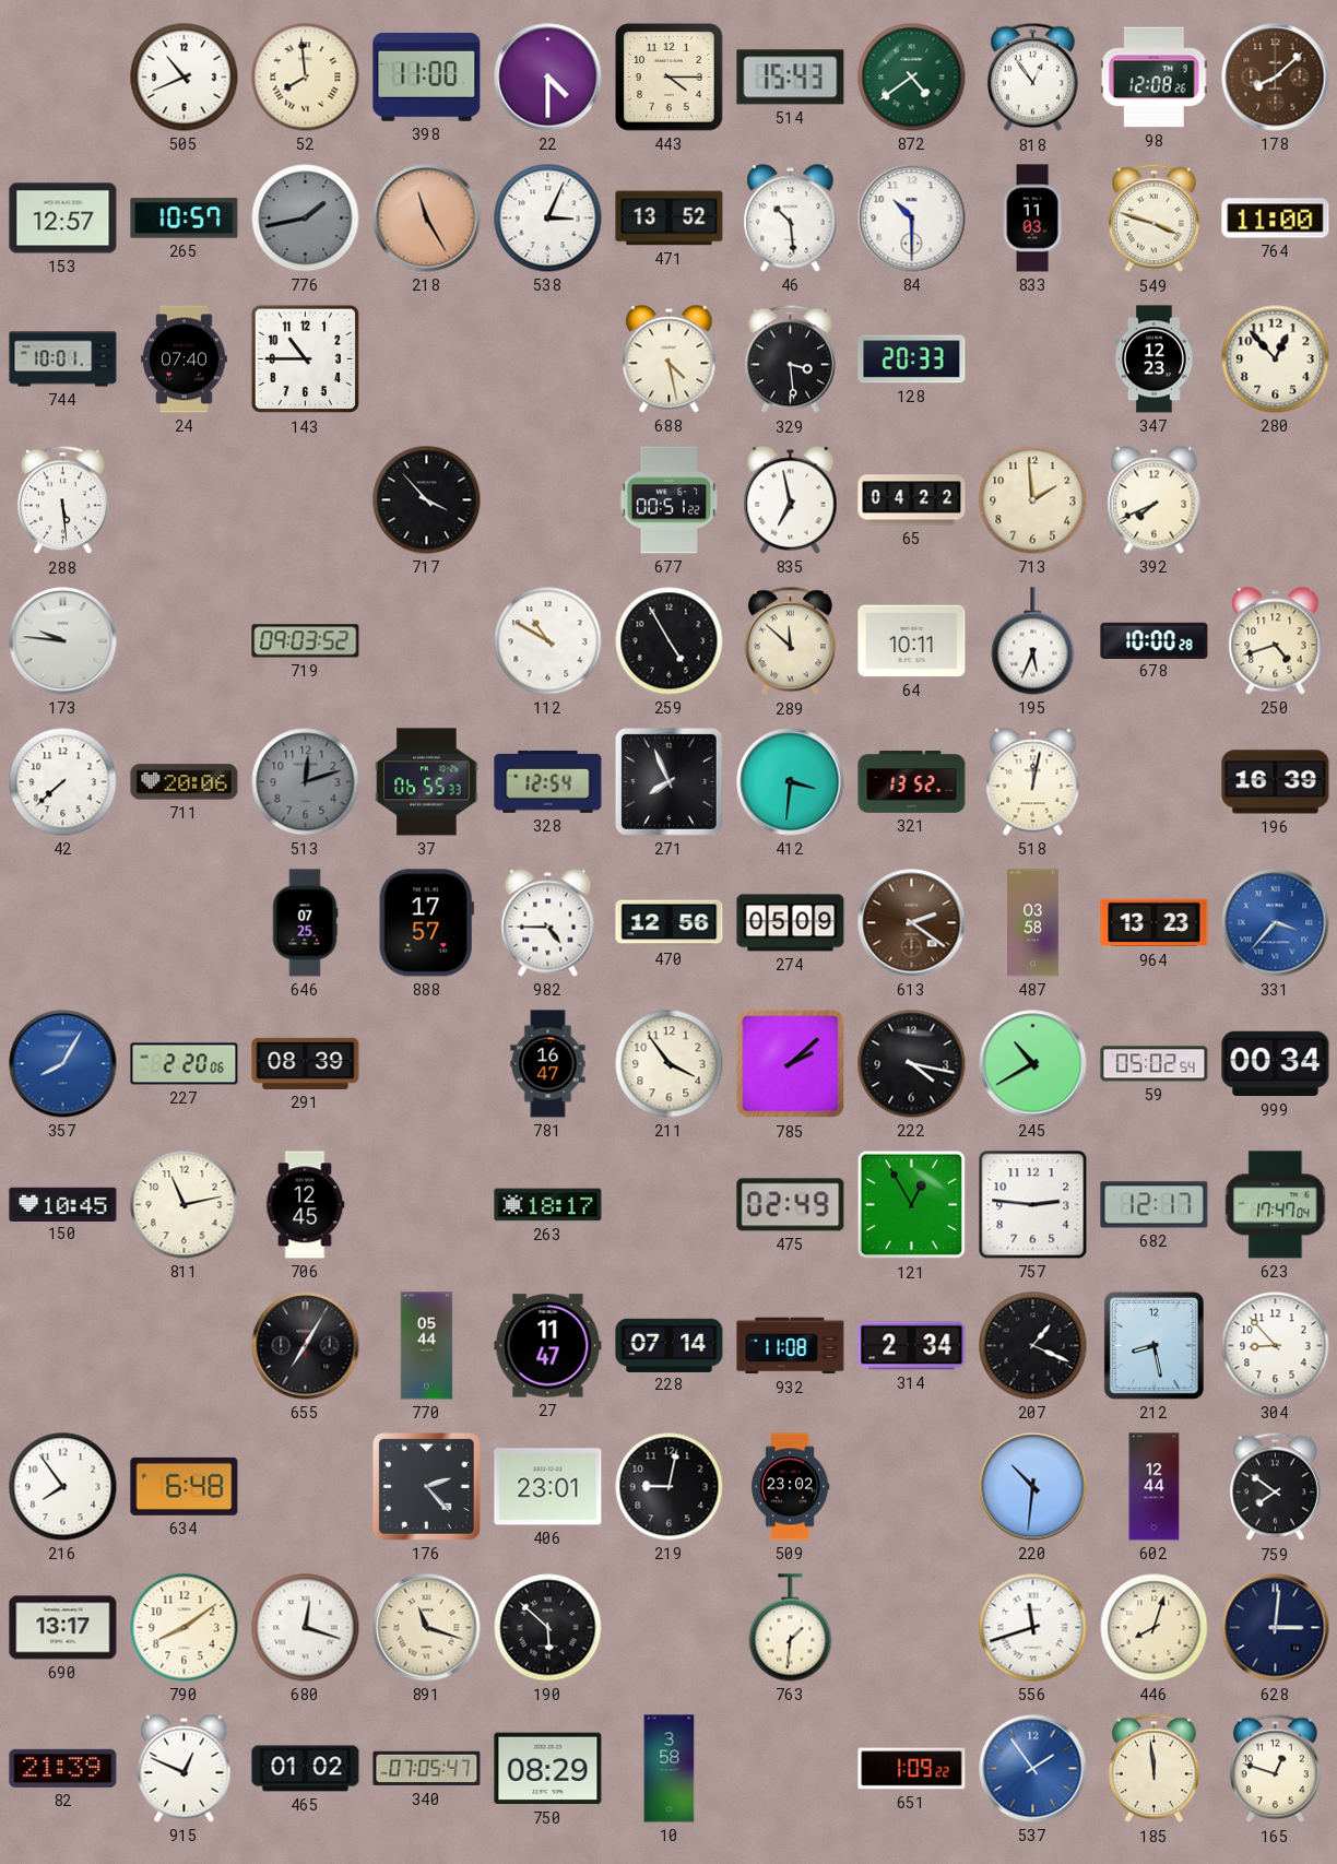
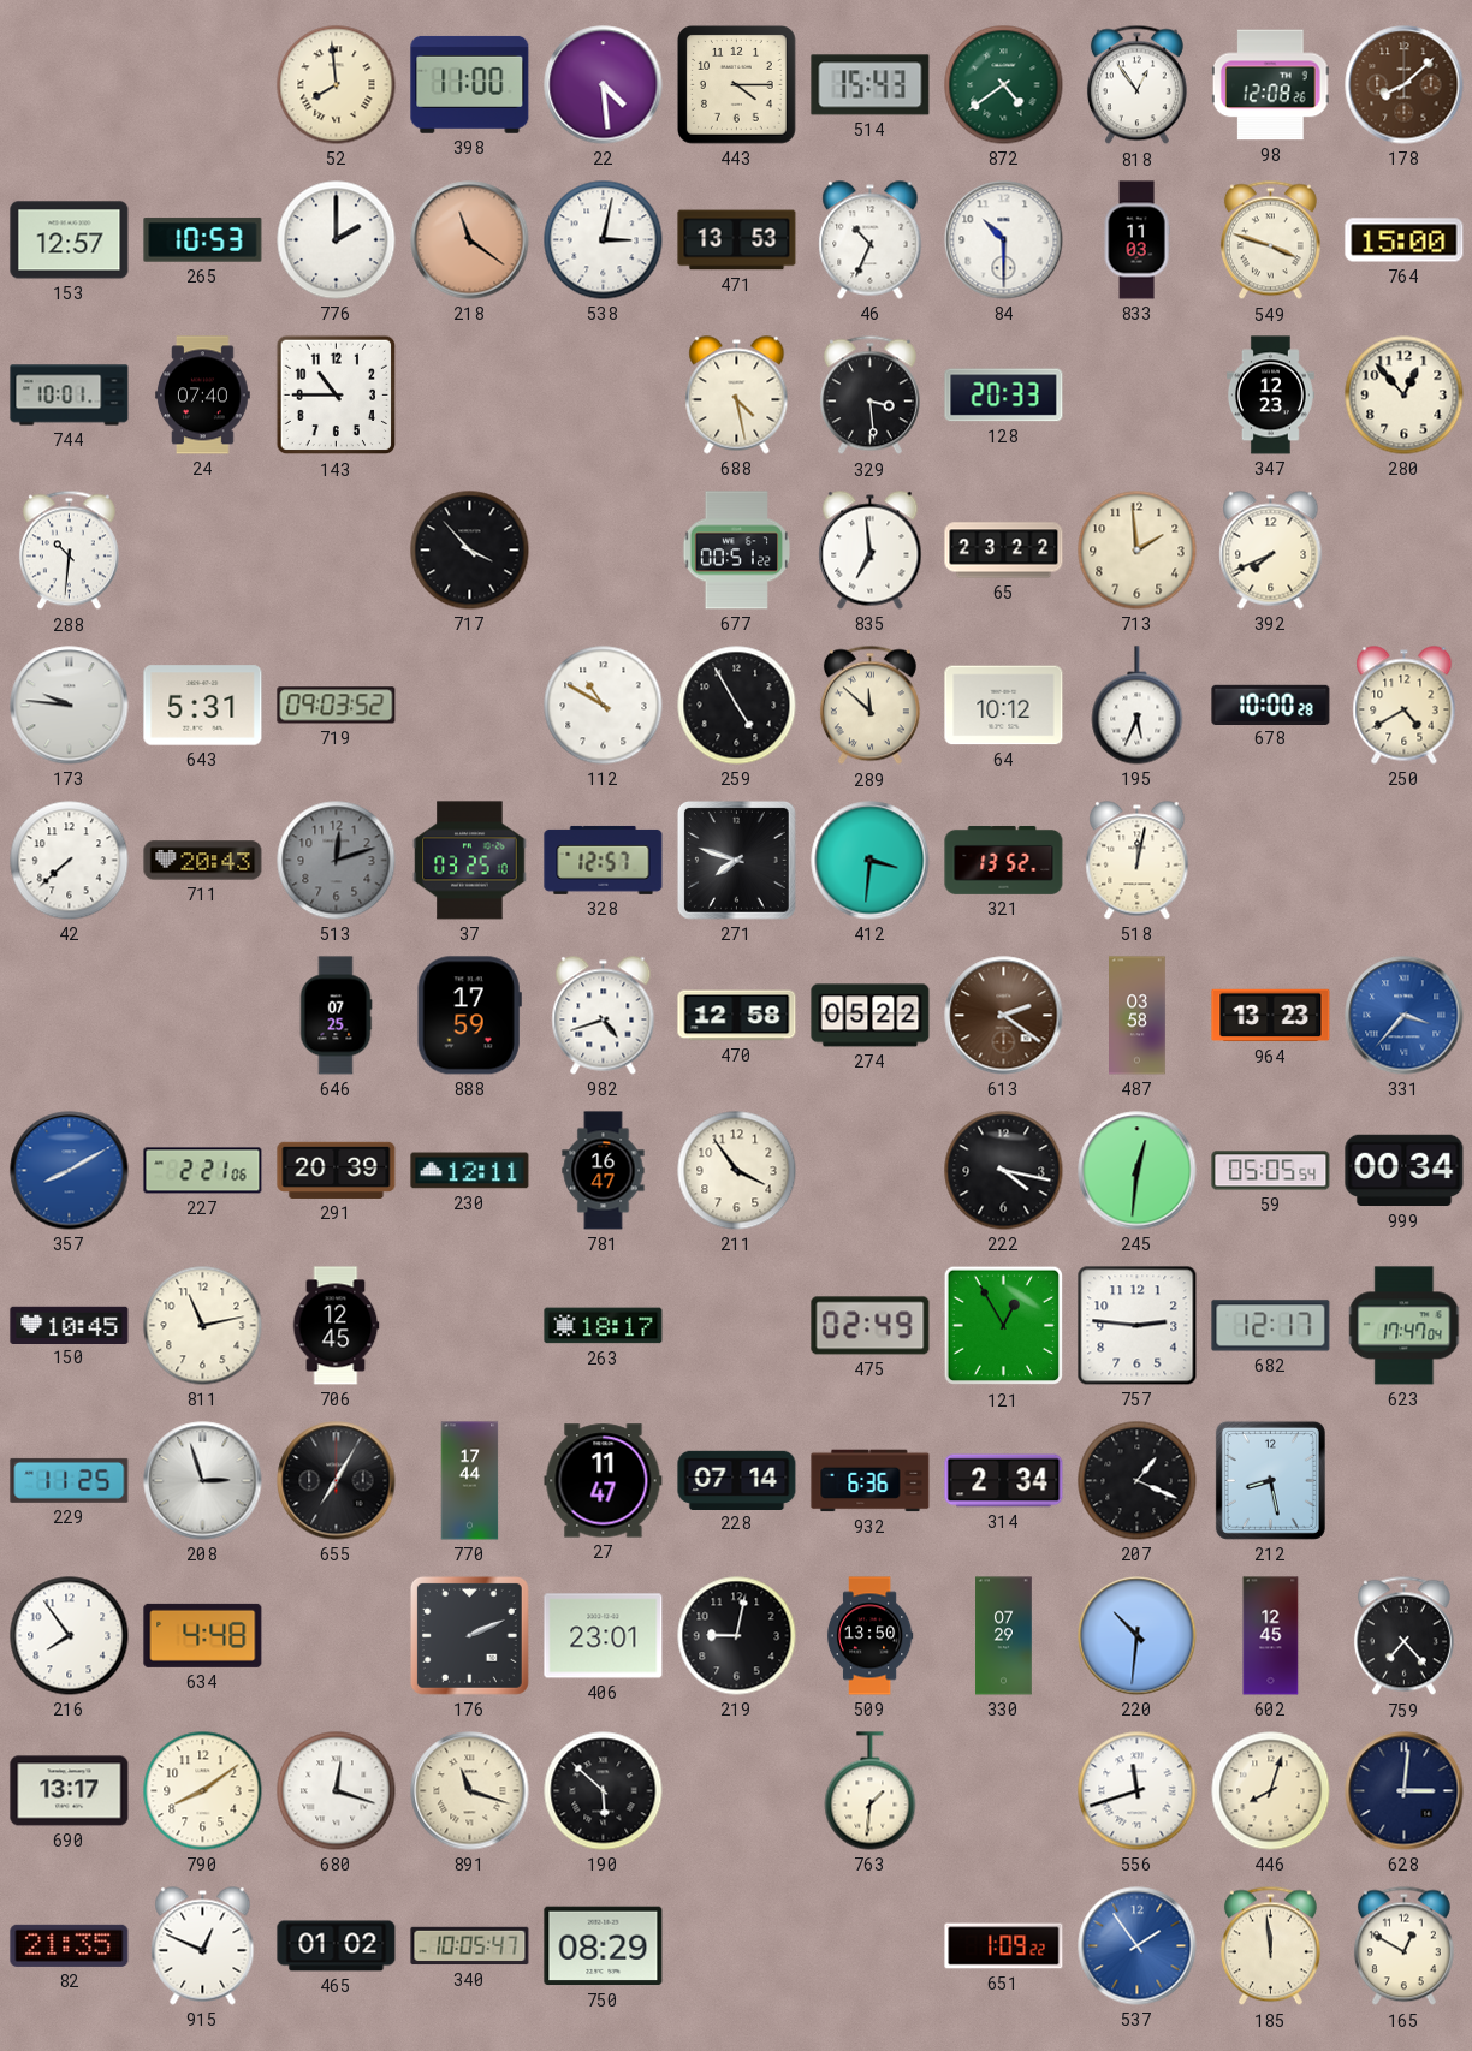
505: 10:41 -> none
22: 4:30 -> 4:29
265: 10:57 -> 10:53
776: 1:43 -> 2:00
776 dial: grey -> white
218: 11:25 -> 11:21
538: 3:04 -> 3:02
471: 13:52 -> 13:53
46: 10:29 -> 10:34
764: 11:00 -> 15:00
288: 5:29 -> 10:31
835: 6:58 -> 6:59
65: 04:22 -> 23:22
643: none -> 5:31
64: 10:11 -> 10:12
250: 4:42 -> 4:40
711: 20:06 -> 20:43
37: 06:55 -> 03:25
328: 12:54 -> 12:57
271: 7:56 -> 7:48
196: 16:39 -> none
888: 17:57 -> 17:59
982: 4:45 -> 4:42
470: 12:56 -> 12:58
274: 05:09 -> 05:22
357: 8:05 -> 8:10
227: 2:20 -> 2:21
291: 08:39 -> 20:39
230: none -> 12:11
785: 2:08 -> none
245: 10:40 -> 12:31
59: 05:02 -> 05:05
229: none -> 11:25
208: none -> 2:57
770: 05:44 -> 17:44
932: 11:08 -> 6:36
304: 8:53 -> none
634: 6:48 -> 4:48
176: 2:23 -> 2:11
509: 23:02 -> 13:50
330: none -> 07:29
602: 12:44 -> 12:45
759: 7:51 -> 7:23
82: 21:39 -> 21:35
340: 07:05 -> 10:05
10: 3:58 -> none
165: 12:48 -> 12:50
